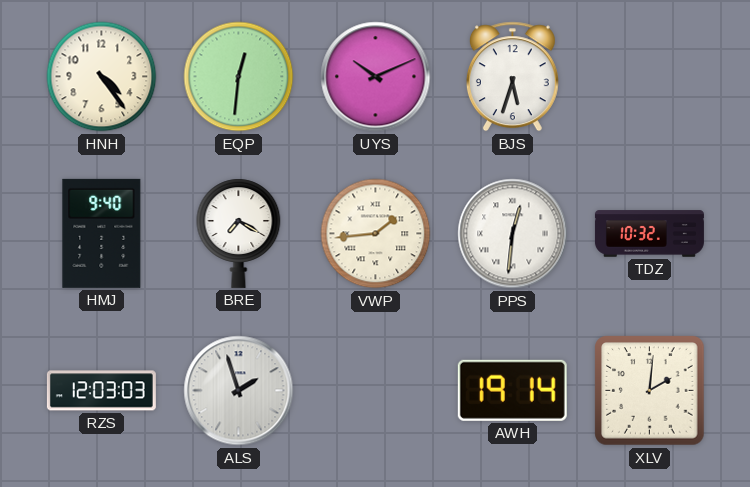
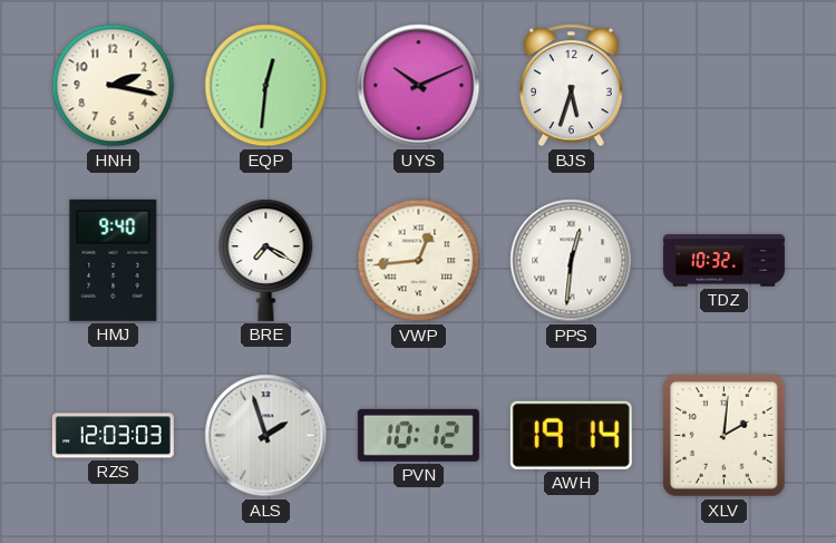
HNH: 4:24 -> 2:17
VWP: 1:44 -> 12:44
PVN: none -> 10:12
